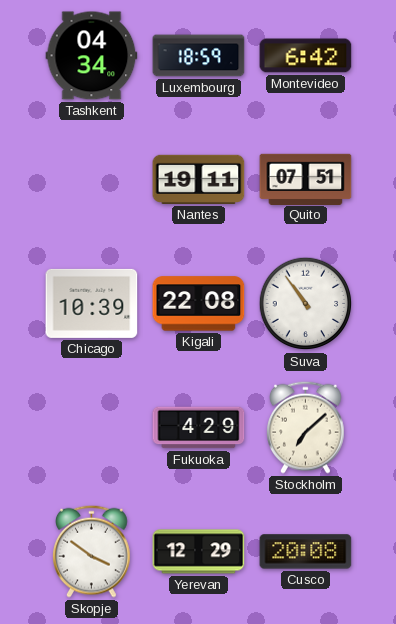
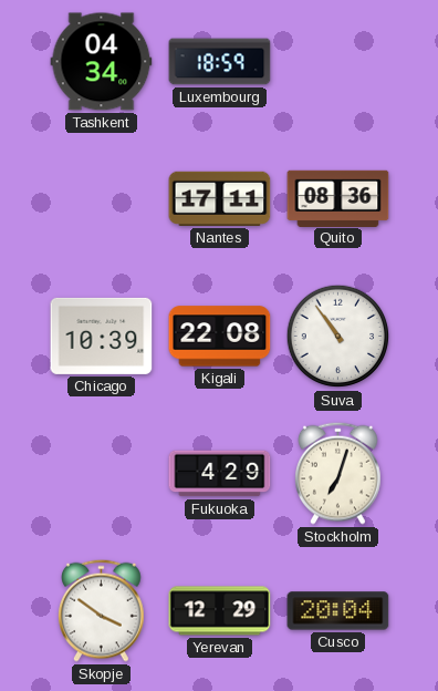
Montevideo: 6:42 -> none
Nantes: 19:11 -> 17:11
Quito: 07:51 -> 08:36
Stockholm: 7:08 -> 7:03
Cusco: 20:08 -> 20:04
